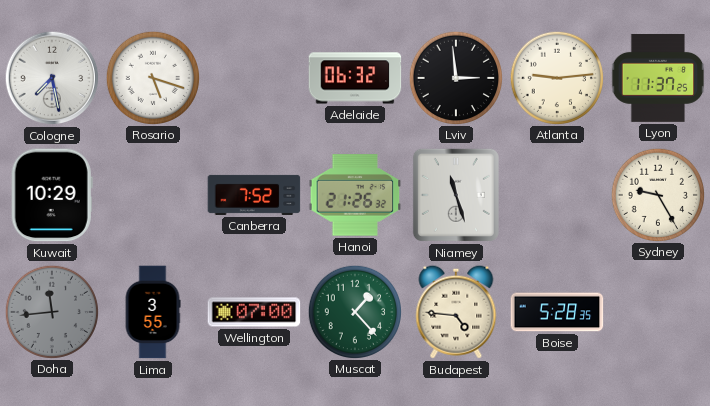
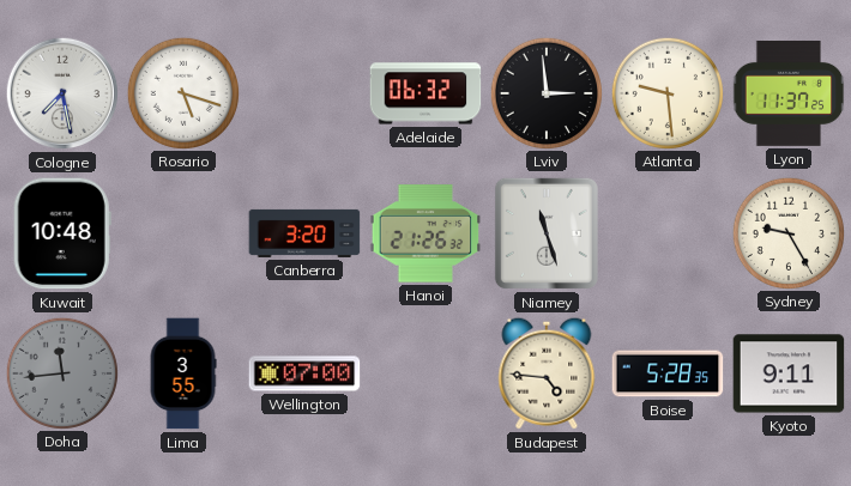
Atlanta: 9:14 -> 9:29
Kuwait: 10:29 -> 10:48
Canberra: 7:52 -> 3:20
Muscat: 1:23 -> none
Kyoto: none -> 9:11
